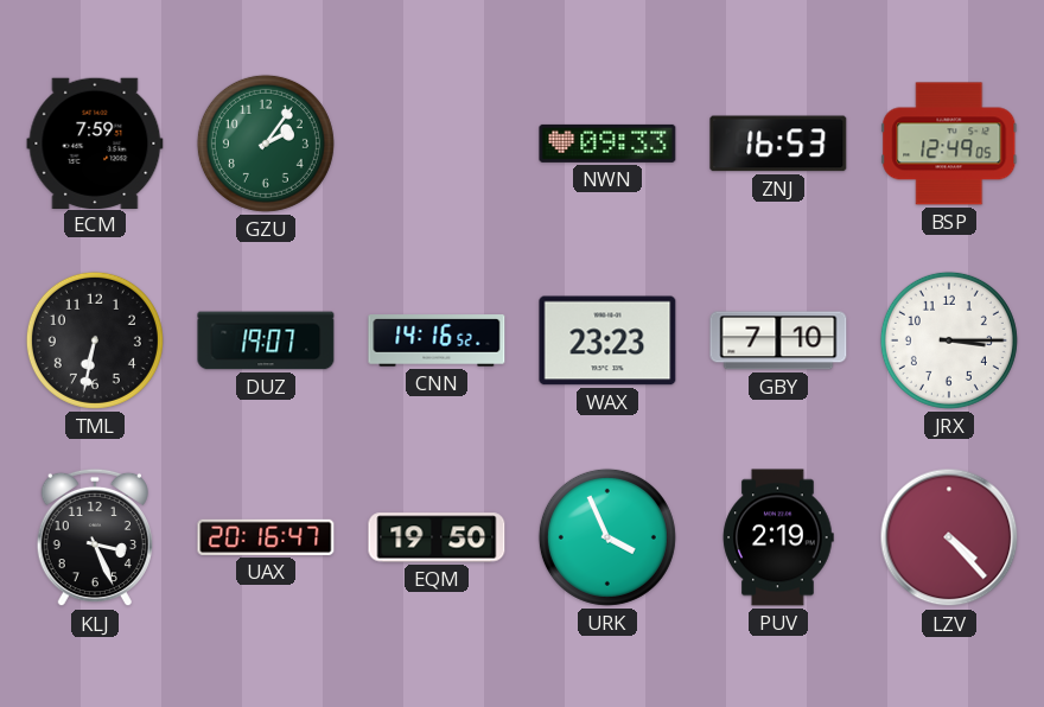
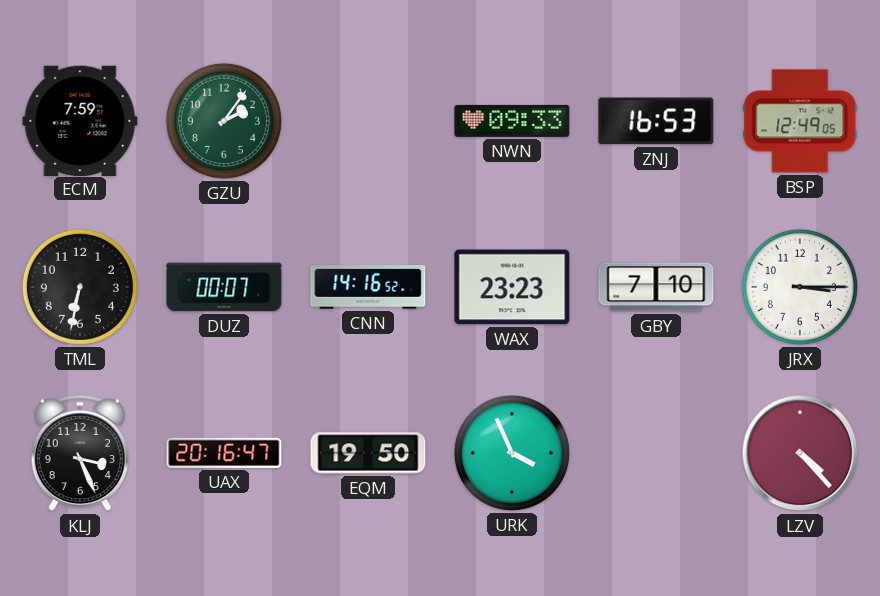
DUZ: 19:07 -> 00:07
PUV: 2:19 -> none
